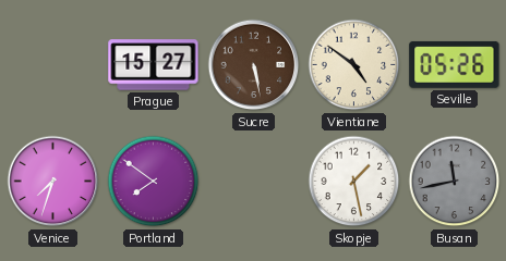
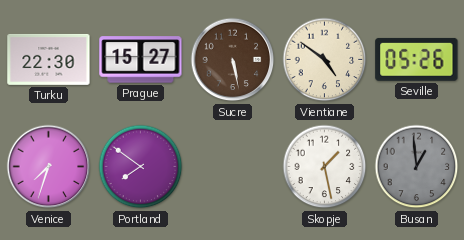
Turku: none -> 22:30
Busan: 11:43 -> 12:59
